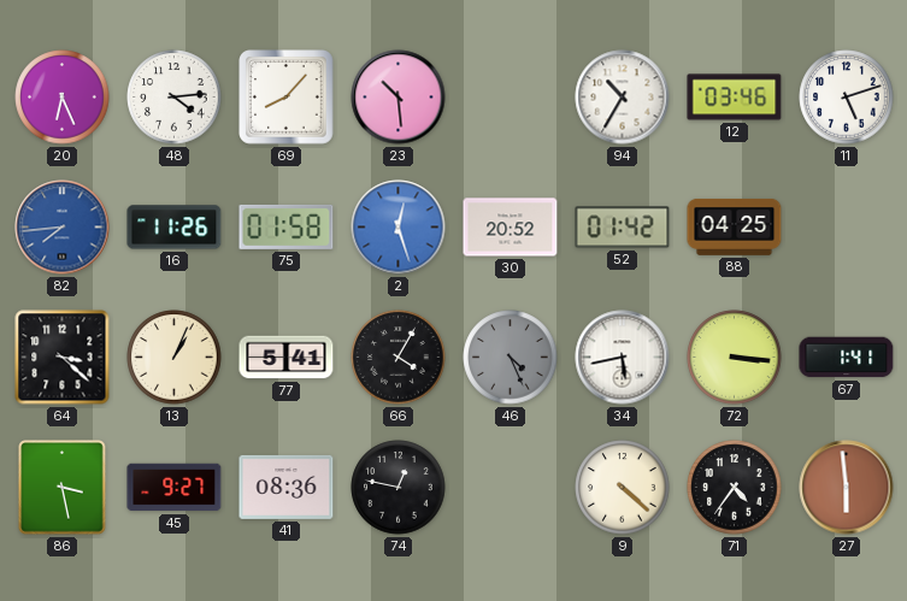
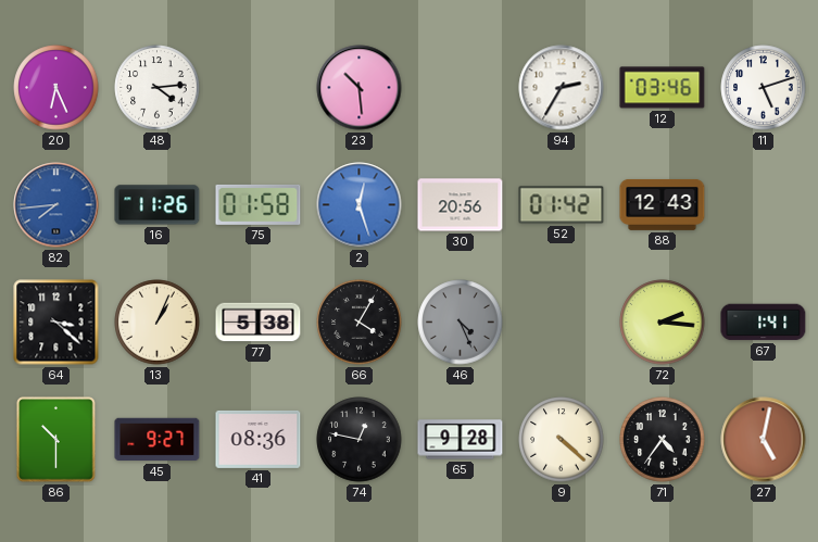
69: 8:07 -> none
94: 10:35 -> 2:35
30: 20:52 -> 20:56
88: 04:25 -> 12:43
77: 5:41 -> 5:38
34: 5:43 -> none
72: 3:16 -> 2:16
86: 3:28 -> 10:30
65: none -> 9:28
27: 5:59 -> 5:02
